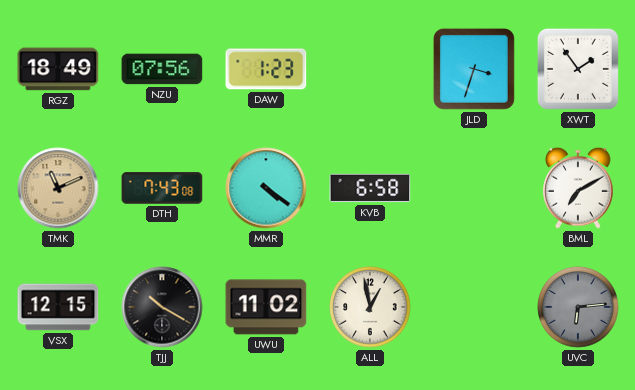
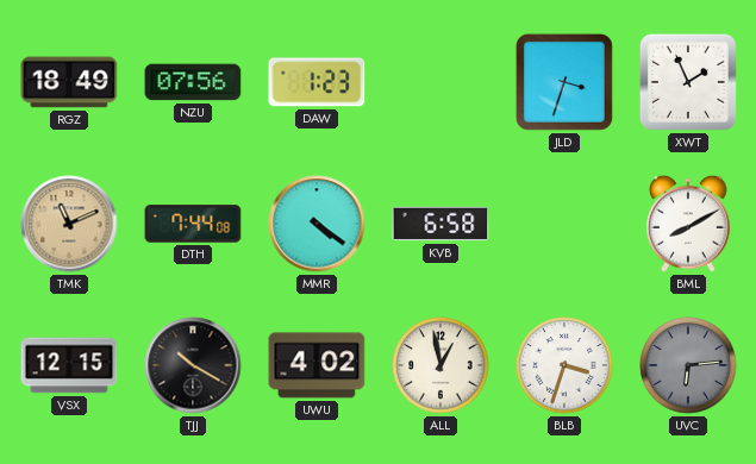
XWT: 1:54 -> 1:56
DTH: 7:43 -> 7:44
BML: 7:10 -> 8:10
UWU: 11:02 -> 4:02
BLB: none -> 3:33
